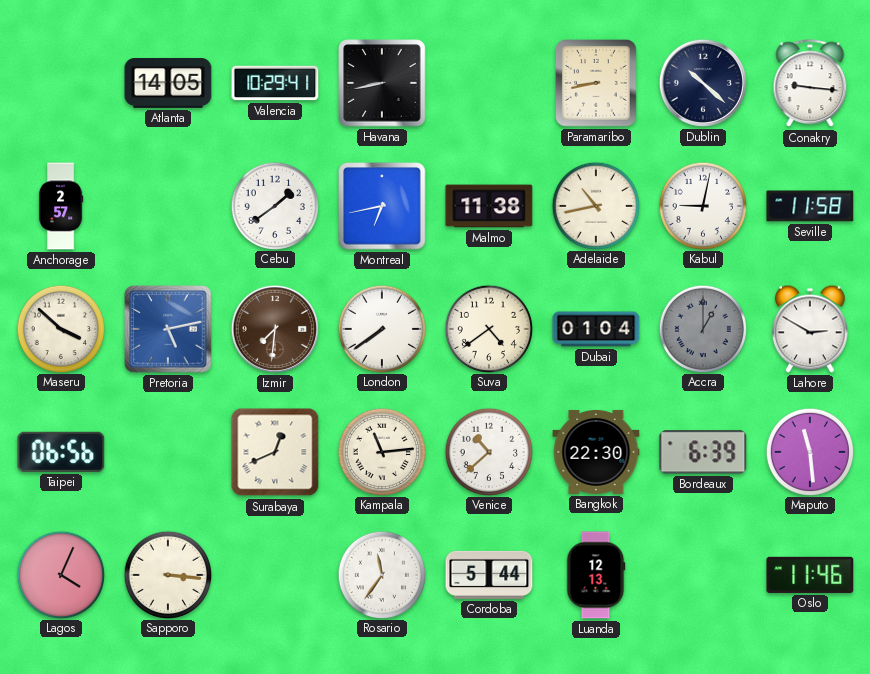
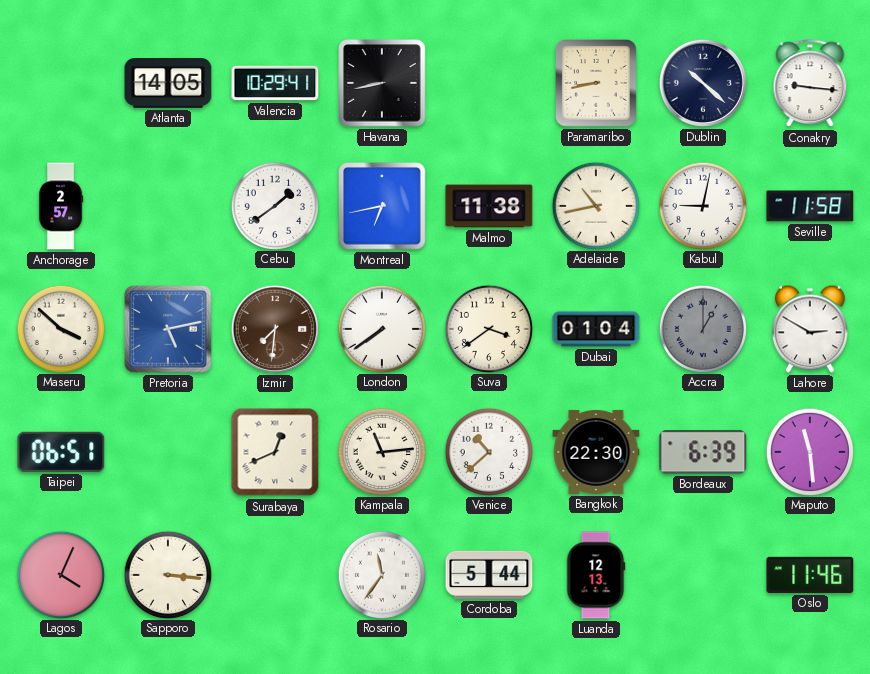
Suva: 4:39 -> 3:39
Taipei: 06:56 -> 06:51
